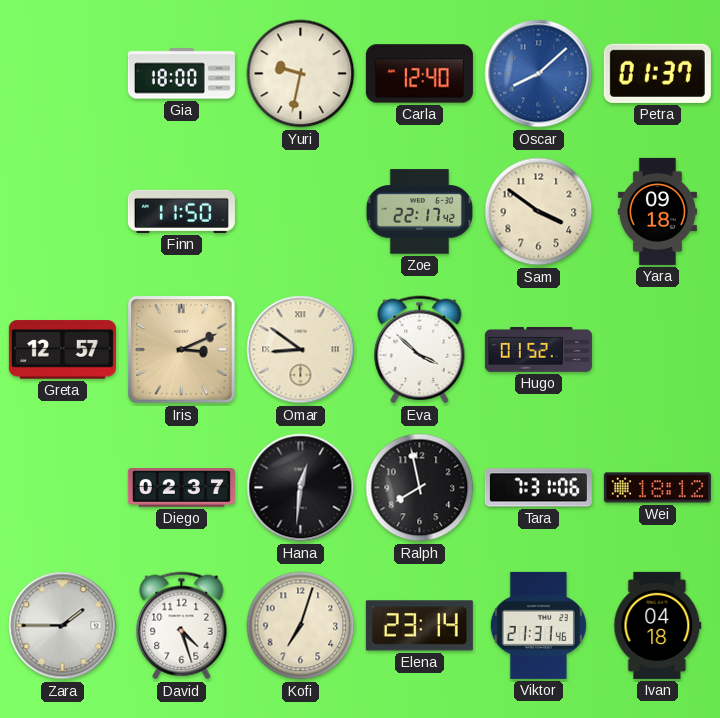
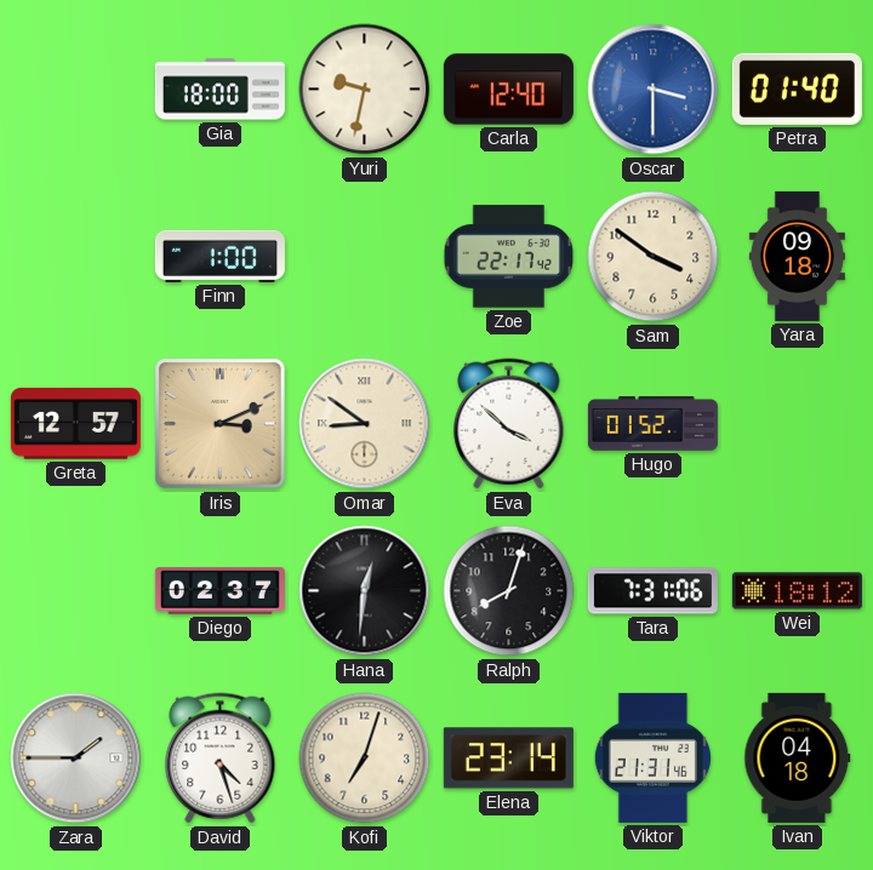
Oscar: 8:08 -> 3:30
Petra: 01:37 -> 01:40
Finn: 11:50 -> 1:00
Ralph: 7:58 -> 8:03
